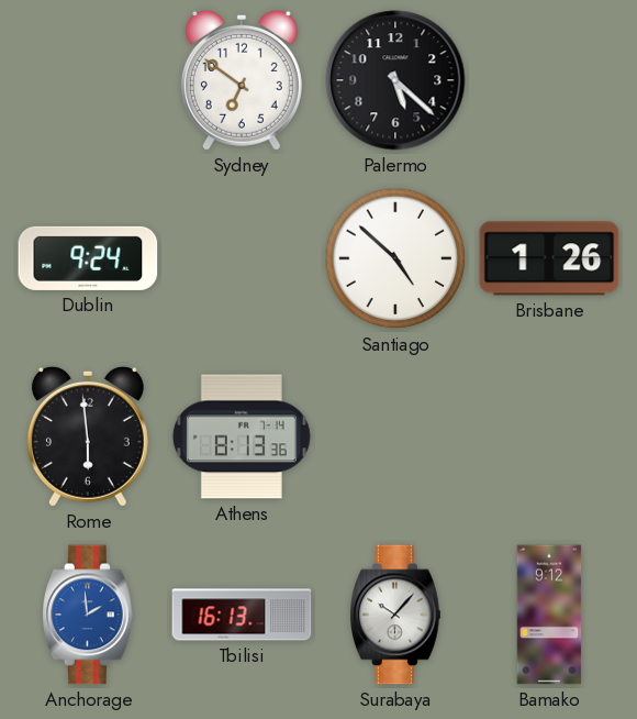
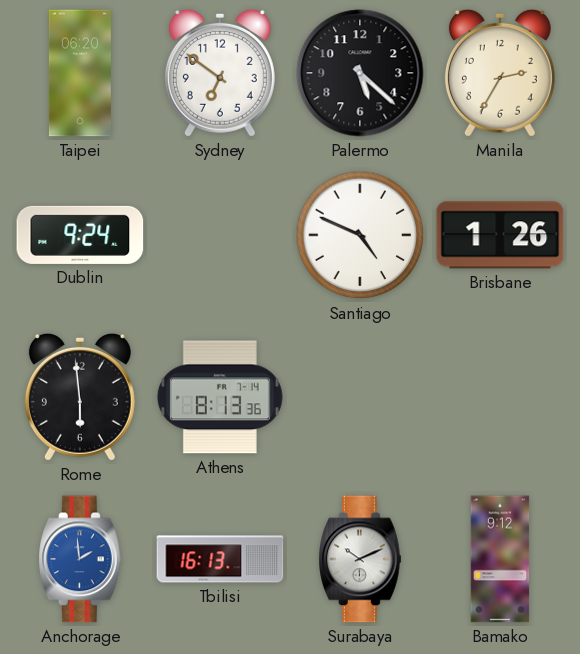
Taipei: none -> 06:20
Manila: none -> 2:35
Santiago: 4:52 -> 4:49
Surabaya: 10:07 -> 10:11
